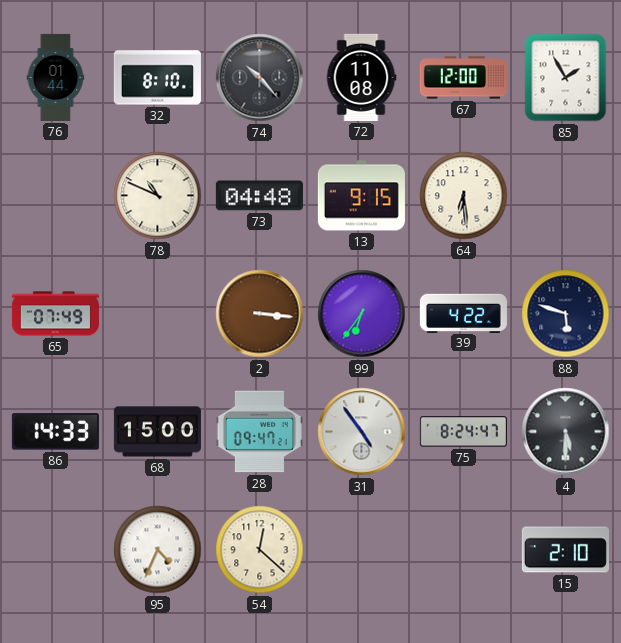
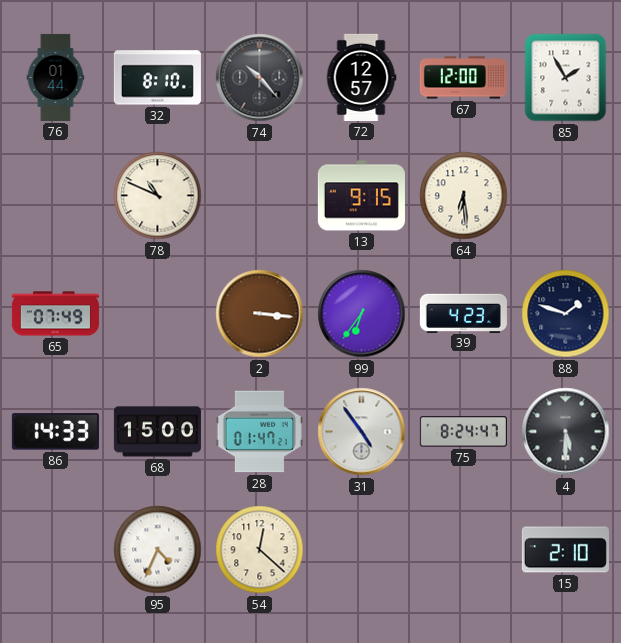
72: 11:08 -> 12:57
73: 04:48 -> none
39: 4:22 -> 4:23
88: 5:48 -> 1:48
28: 09:47 -> 01:47
